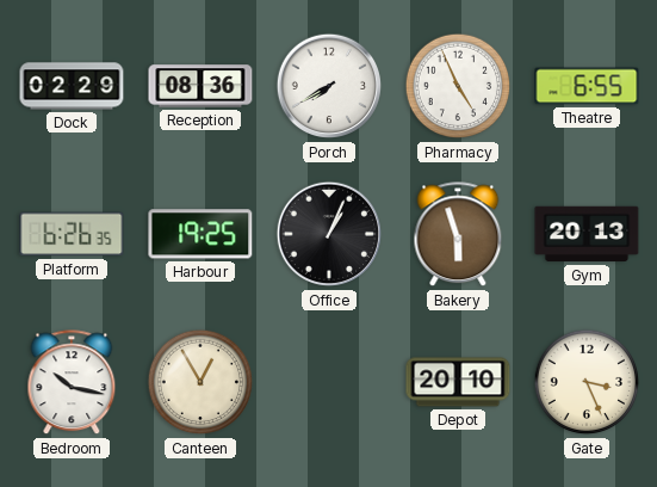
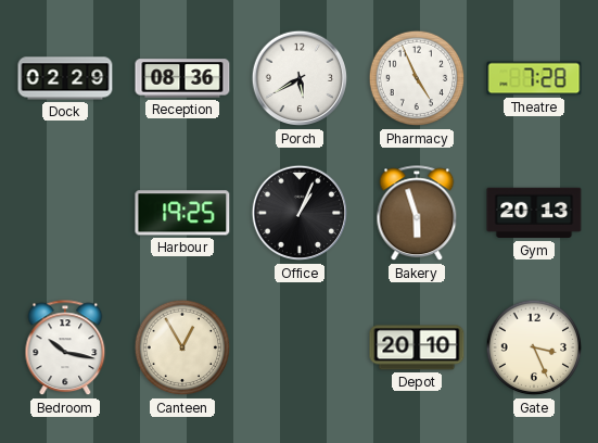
Porch: 7:40 -> 5:40
Theatre: 6:55 -> 7:28
Platform: 6:26 -> none
